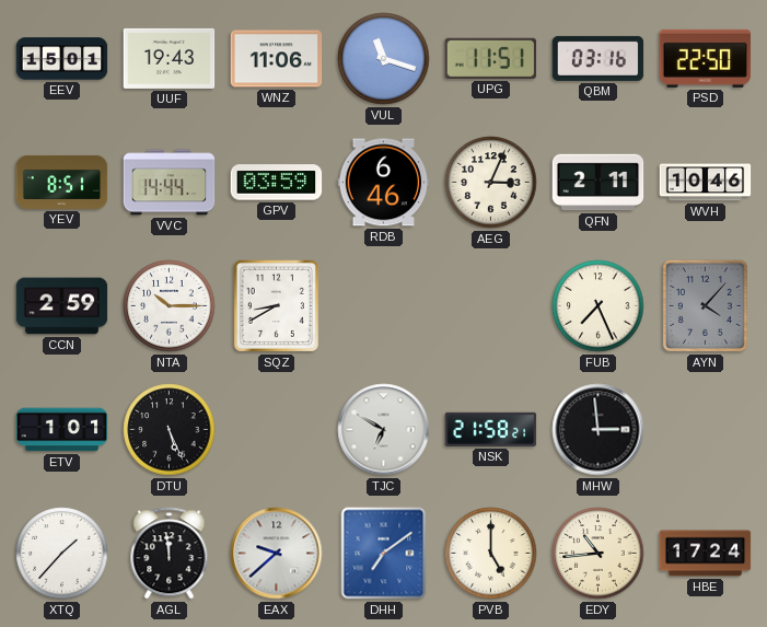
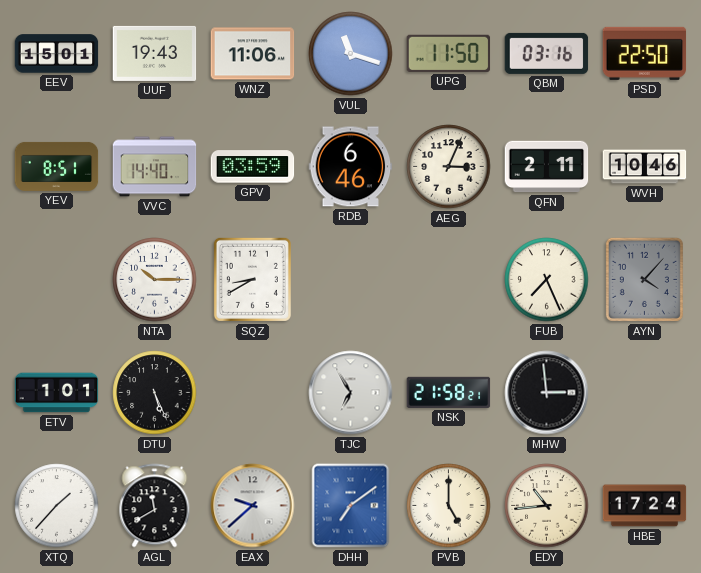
UPG: 11:51 -> 11:50
VVC: 14:44 -> 14:40
CCN: 2:59 -> none
TJC: 6:50 -> 6:55
AGL: 11:59 -> 11:40
